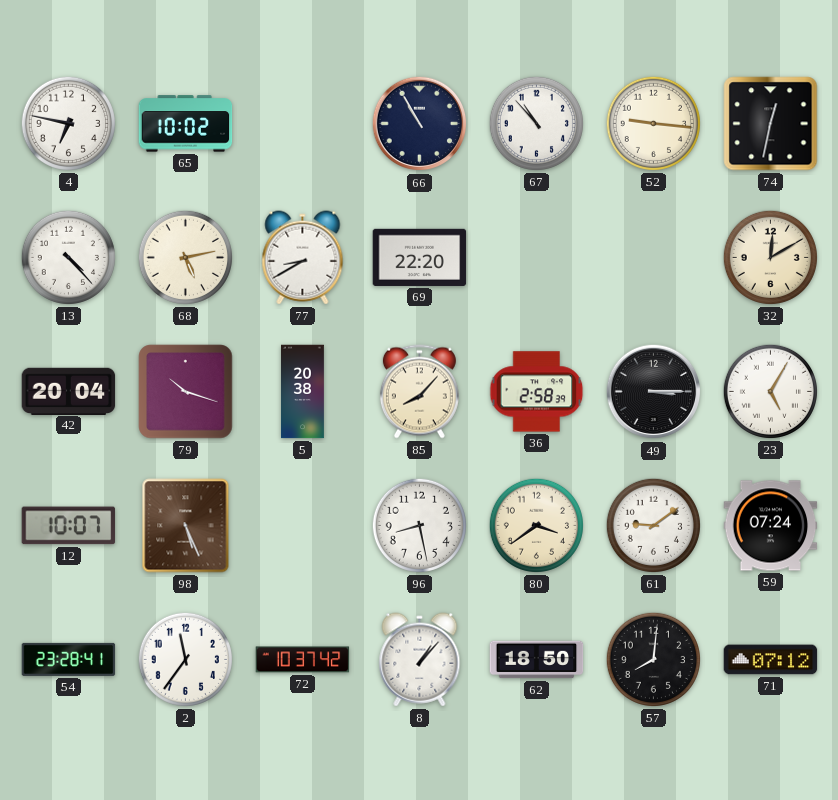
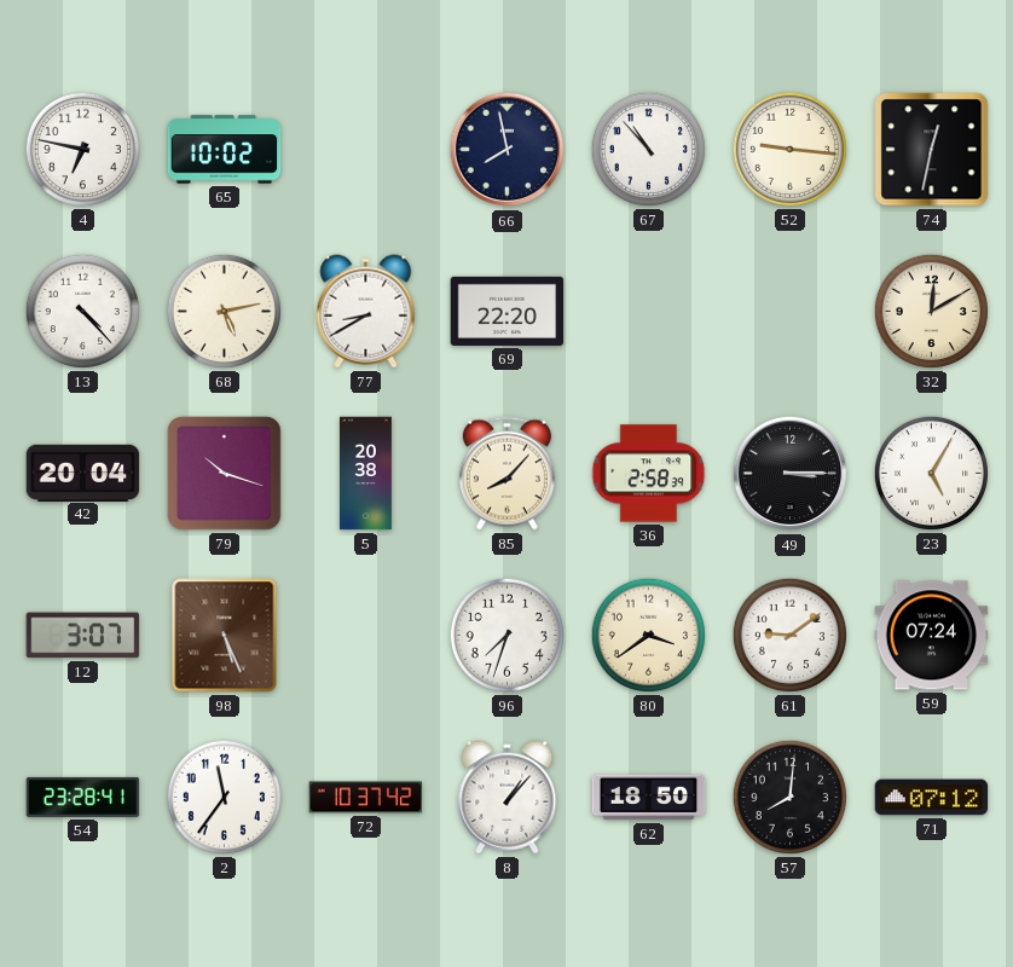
66: 10:55 -> 7:58
12: 10:07 -> 3:07
96: 8:28 -> 7:33
